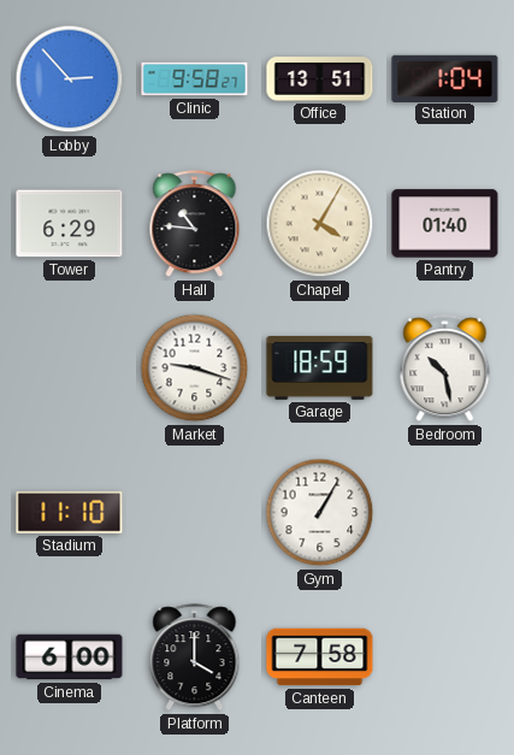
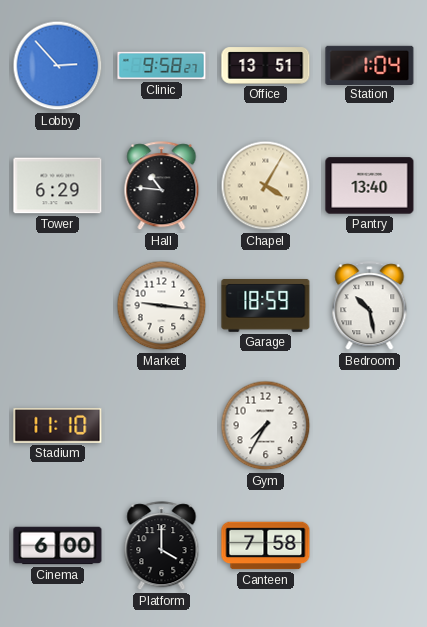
Pantry: 01:40 -> 13:40
Market: 9:18 -> 9:16
Gym: 1:05 -> 7:35
